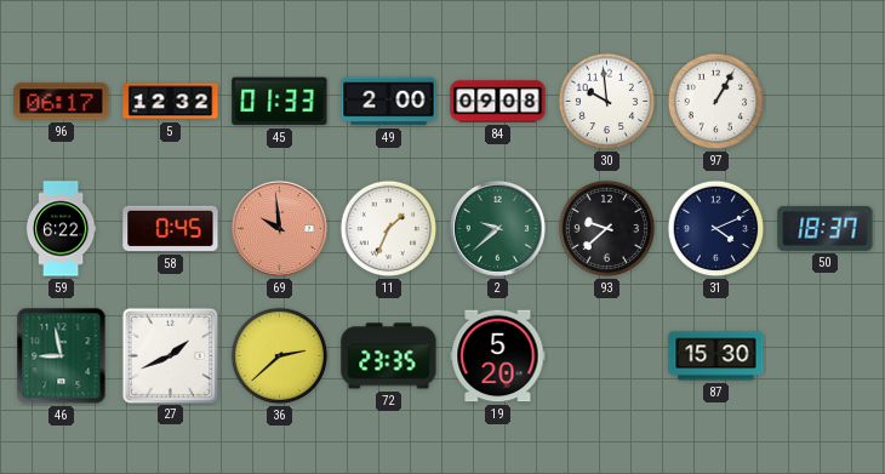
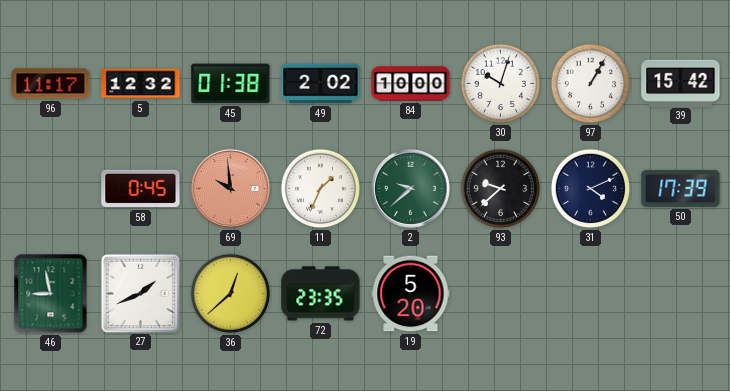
96: 06:17 -> 11:17
45: 01:33 -> 01:38
49: 2:00 -> 2:02
84: 09:08 -> 10:00
30: 9:59 -> 10:03
39: none -> 15:42
59: 6:22 -> none
50: 18:37 -> 17:39
36: 2:38 -> 12:38
87: 15:30 -> none
